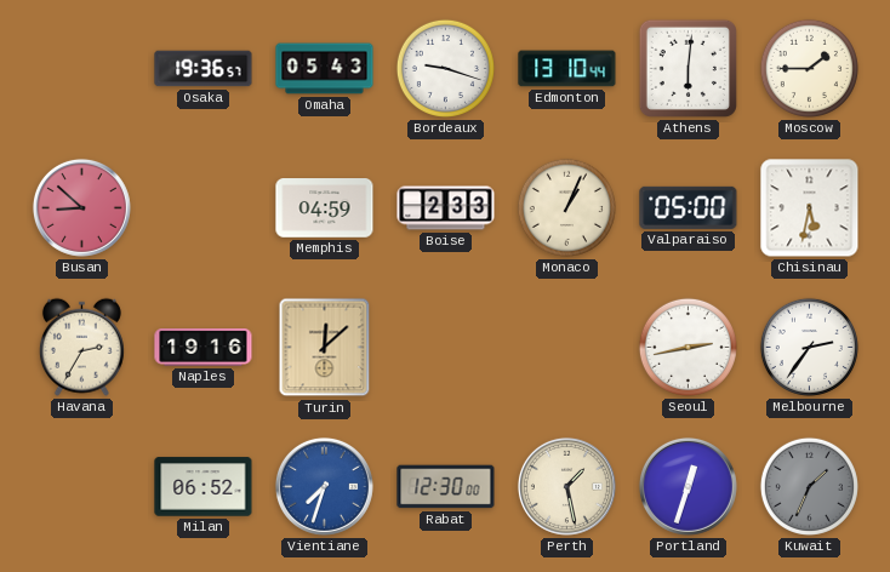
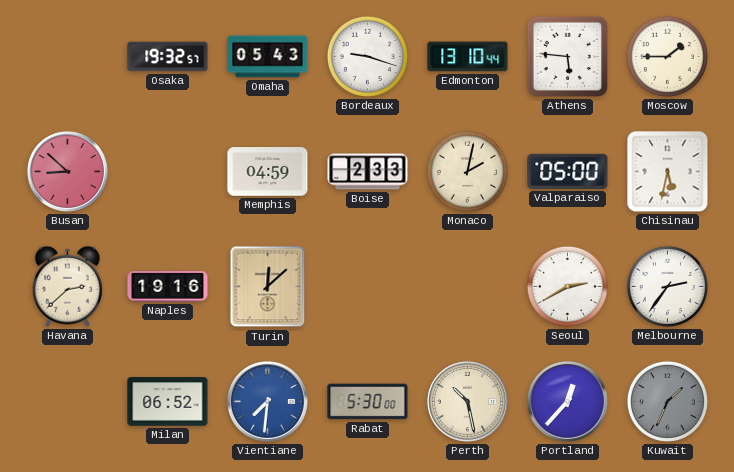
Osaka: 19:36 -> 19:32
Athens: 6:01 -> 5:46
Monaco: 1:04 -> 2:02
Havana: 2:35 -> 2:38
Seoul: 2:43 -> 2:40
Vientiane: 7:33 -> 7:31
Rabat: 12:30 -> 5:30
Perth: 1:28 -> 10:28
Portland: 12:33 -> 12:37
